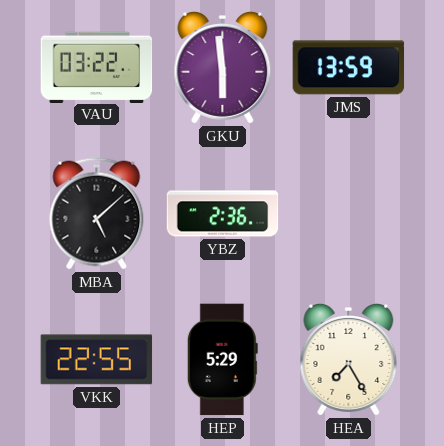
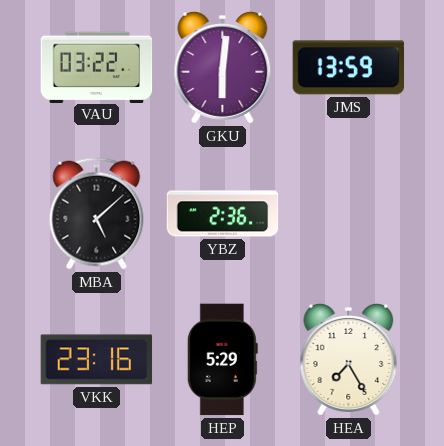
GKU: 5:59 -> 6:01
VKK: 22:55 -> 23:16
